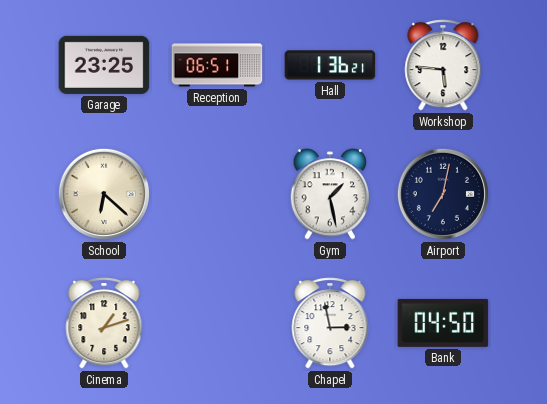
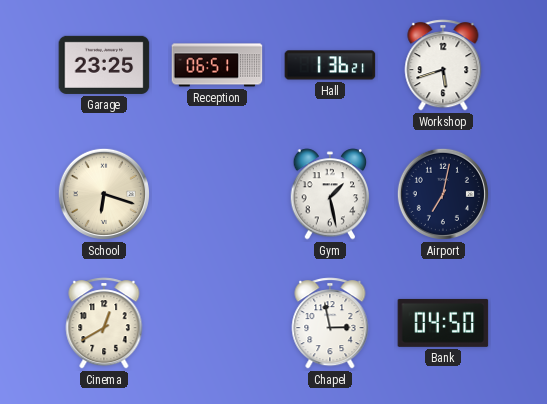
Workshop: 5:46 -> 5:42
School: 6:22 -> 6:18
Cinema: 1:12 -> 12:40
